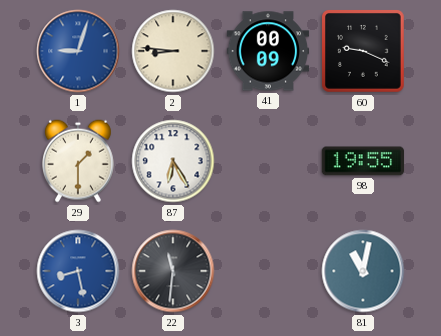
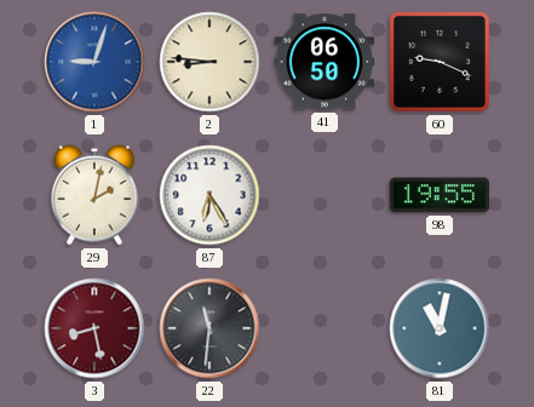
41: 00:09 -> 06:50
29: 1:30 -> 2:02
3 dial: blue -> burgundy
